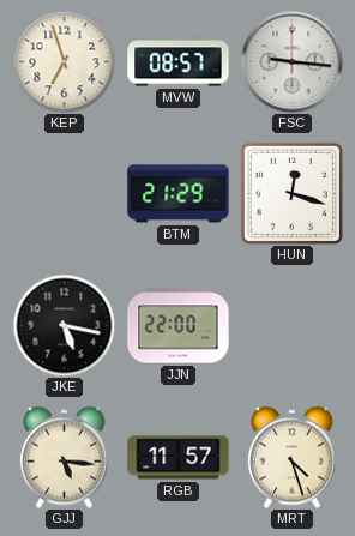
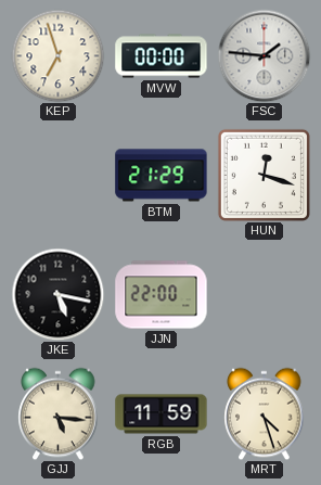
MVW: 08:57 -> 00:00
FSC: 9:16 -> 1:46
RGB: 11:57 -> 11:59
